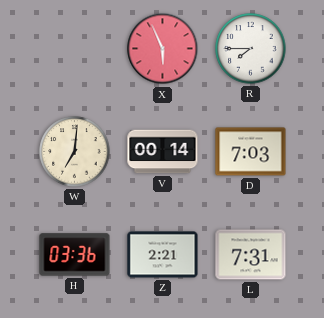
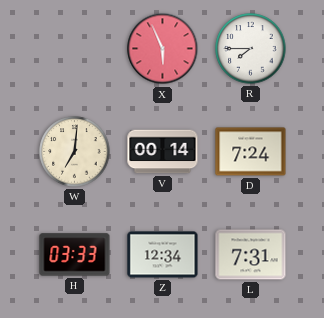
D: 7:03 -> 7:24
H: 03:36 -> 03:33
Z: 2:21 -> 12:34
